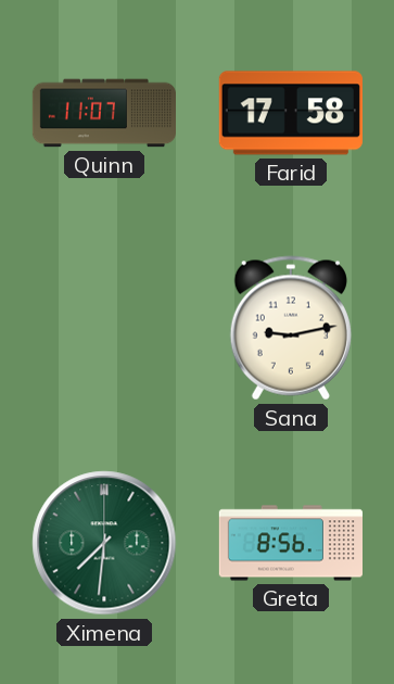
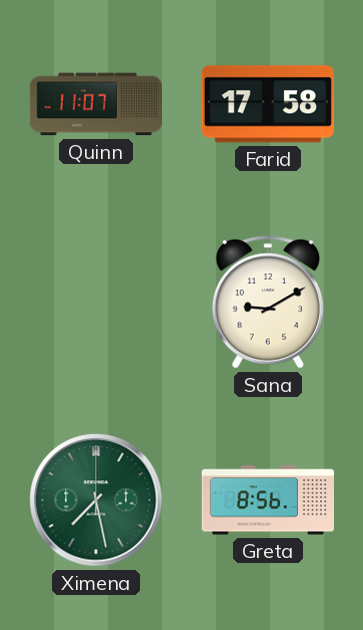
Sana: 9:13 -> 9:10
Ximena: 7:31 -> 7:28
